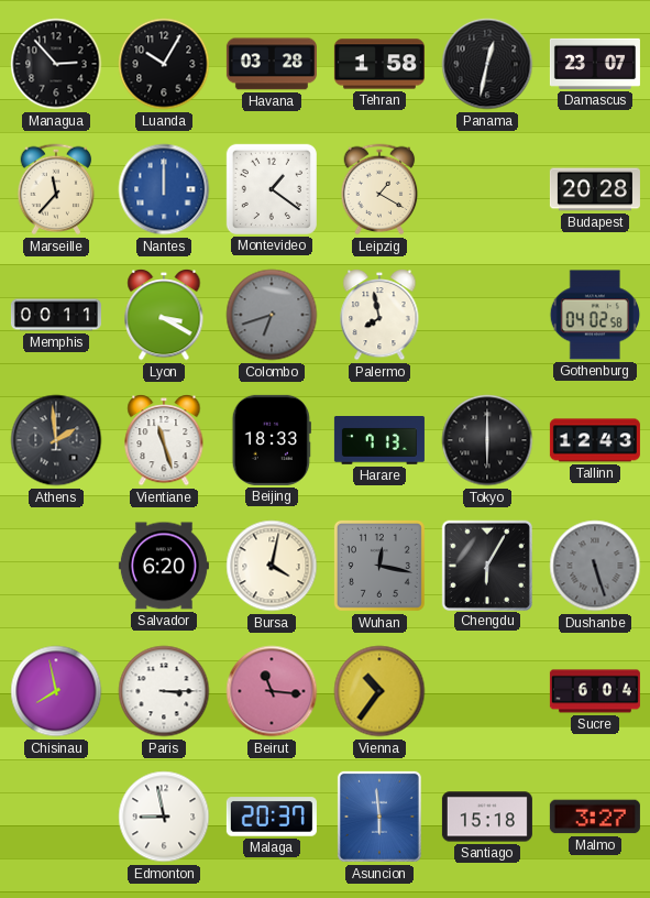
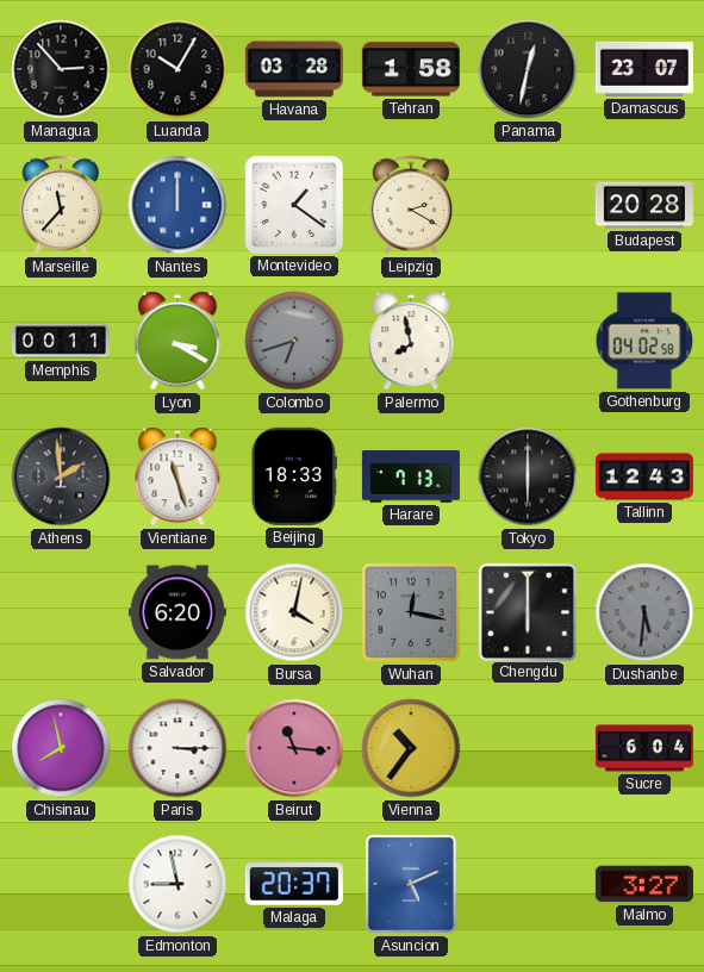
Leipzig: 1:20 -> 2:20
Chengdu: 6:05 -> 6:00
Dushanbe: 5:27 -> 5:31
Asuncion: 5:59 -> 5:11
Santiago: 15:18 -> none
